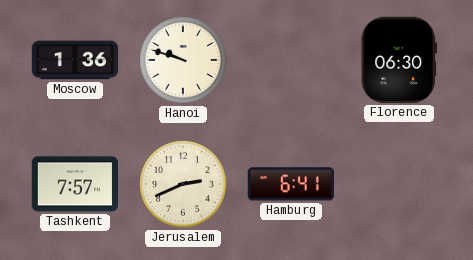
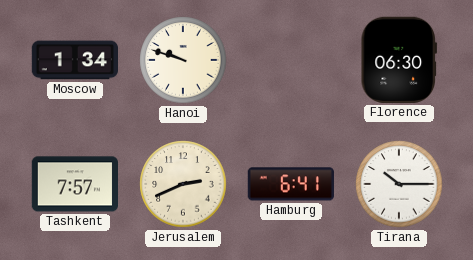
Moscow: 1:36 -> 1:34
Tirana: none -> 10:15
